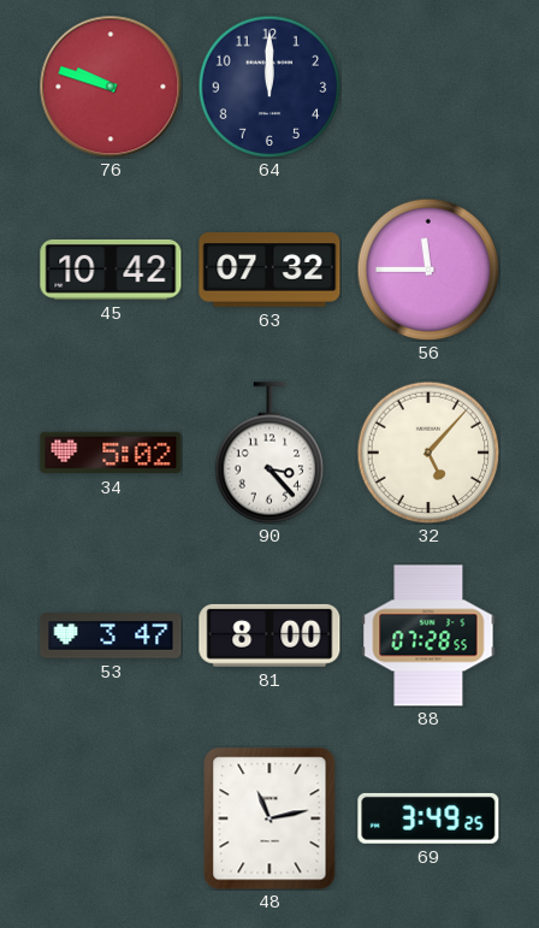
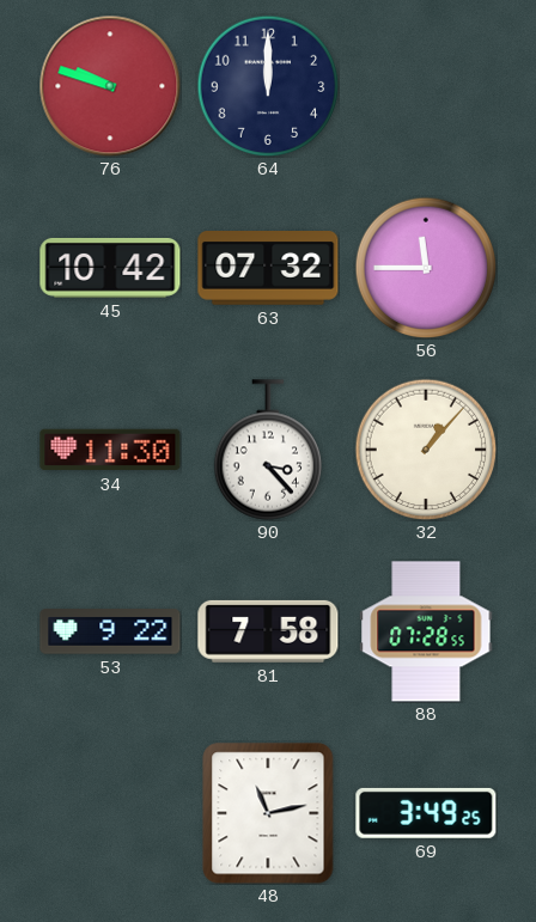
34: 5:02 -> 11:30
32: 5:07 -> 1:07
53: 3:47 -> 9:22
81: 8:00 -> 7:58
